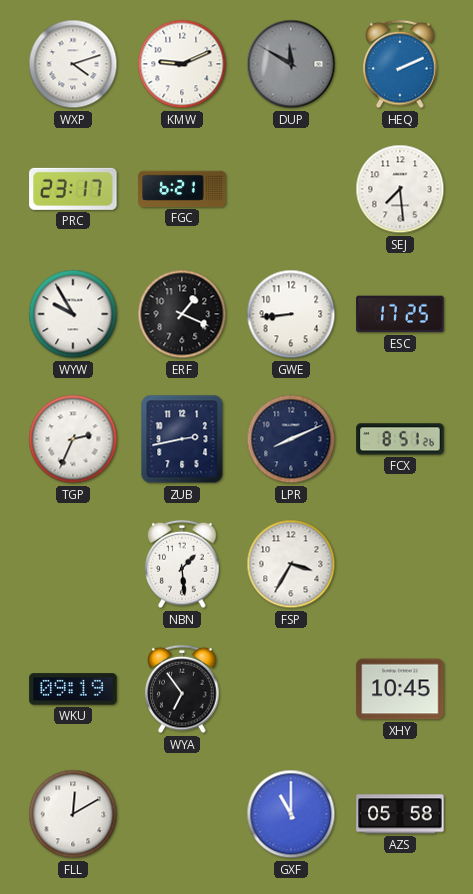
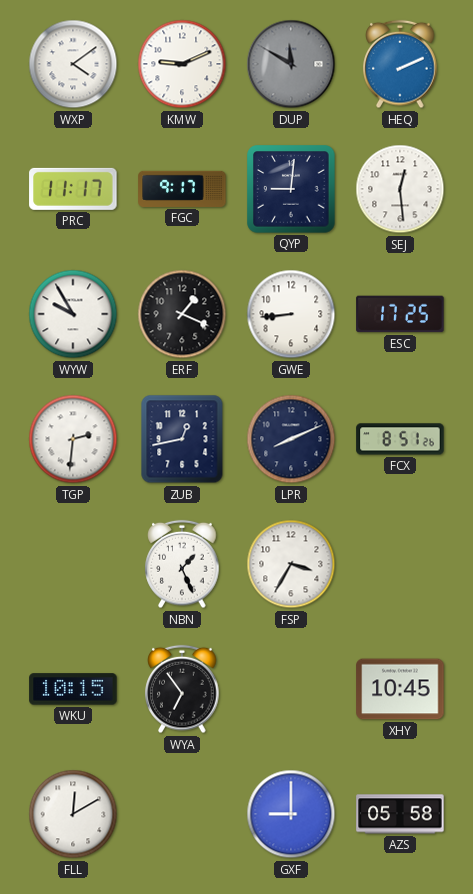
WXP: 4:12 -> 4:09
PRC: 23:17 -> 11:17
FGC: 6:21 -> 9:17
QYP: none -> 9:01
SEJ: 7:29 -> 12:29
TGP: 2:34 -> 2:31
ZUB: 2:43 -> 12:43
NBN: 1:29 -> 1:26
WKU: 09:19 -> 10:15
GXF: 11:00 -> 9:00
